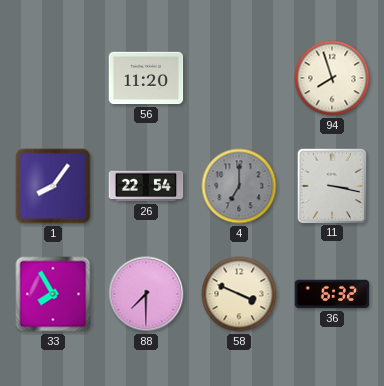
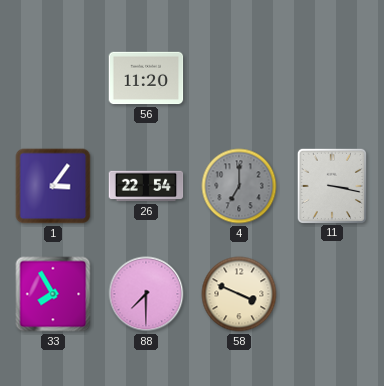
94: 7:57 -> none
1: 8:06 -> 3:06
36: 6:32 -> none
